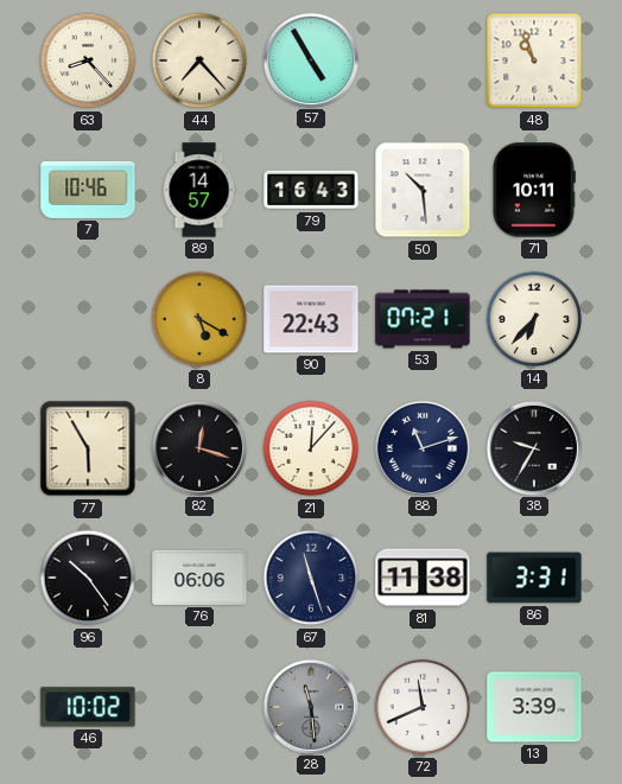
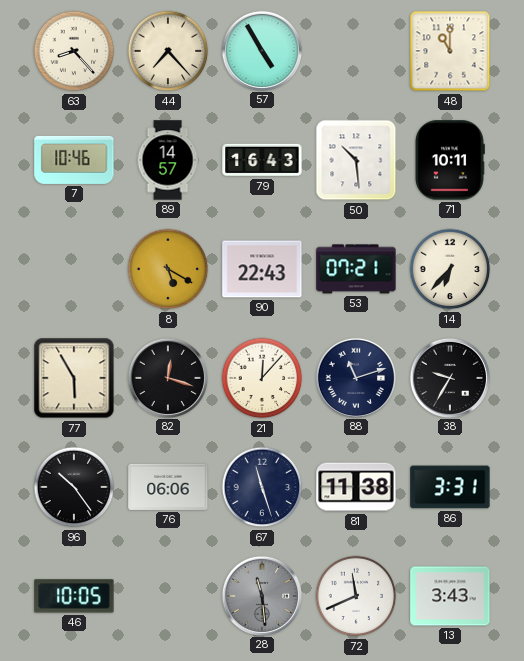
48: 10:57 -> 11:00
46: 10:02 -> 10:05
13: 3:39 -> 3:43
